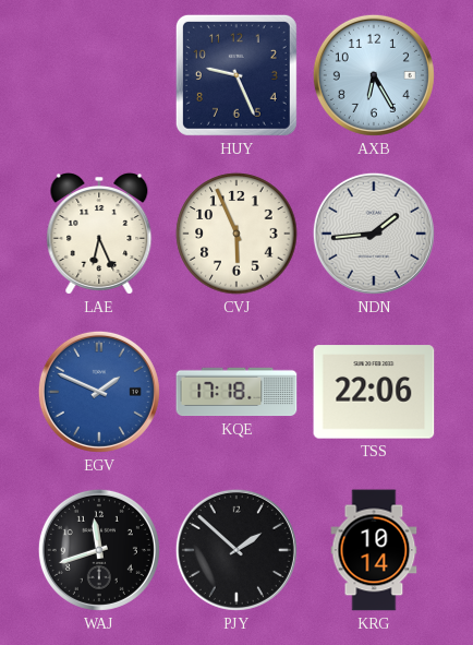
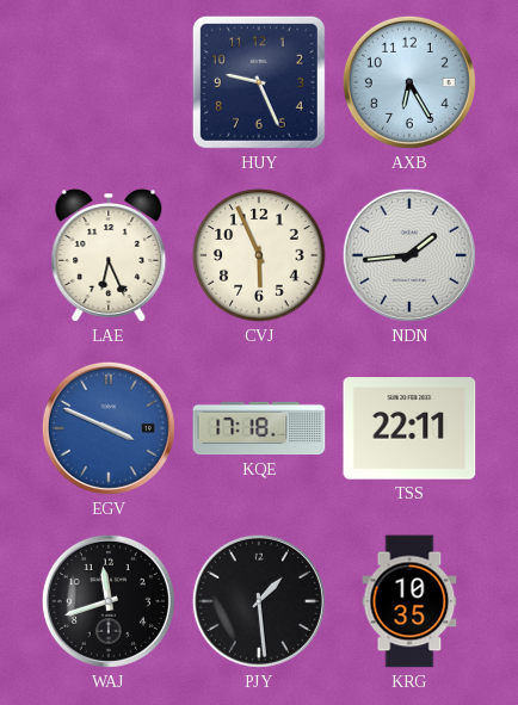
EGV: 1:49 -> 3:49
TSS: 22:06 -> 22:11
PJY: 1:52 -> 1:29
KRG: 10:14 -> 10:35
